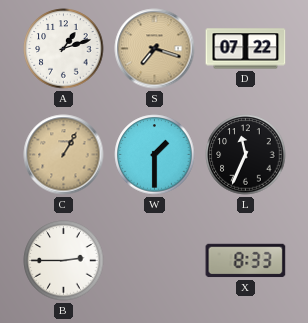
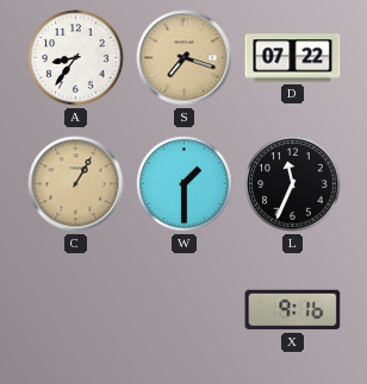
A: 1:12 -> 8:36
B: 2:45 -> none
X: 8:33 -> 9:16
